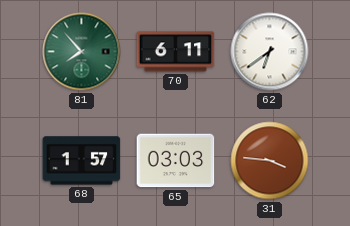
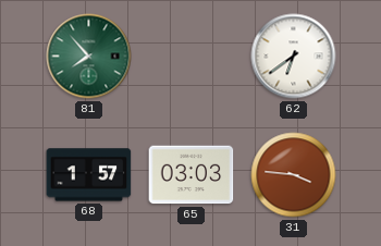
70: 6:11 -> none
